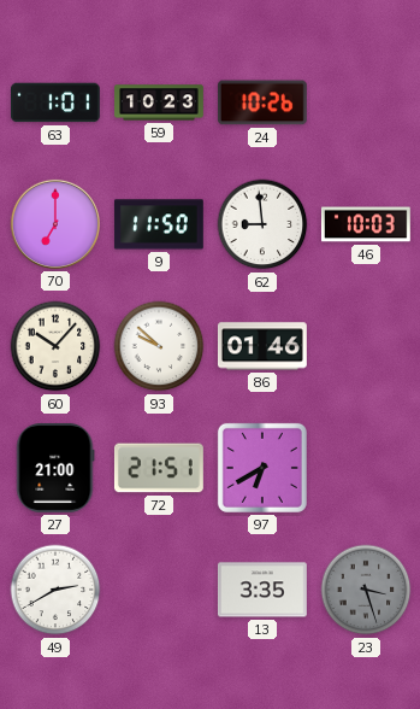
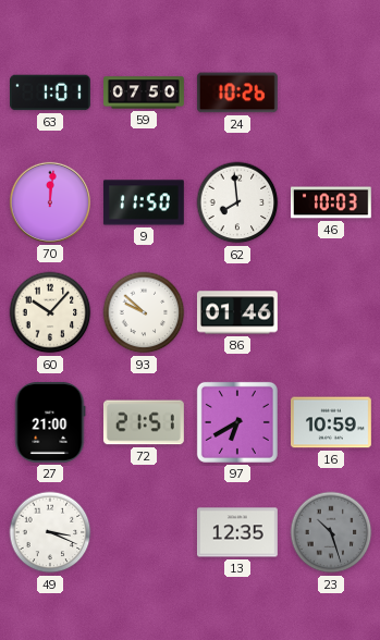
59: 10:23 -> 07:50
70: 7:00 -> 12:01
62: 8:59 -> 7:59
16: none -> 10:59
49: 2:40 -> 3:19
13: 3:35 -> 12:35
23: 3:27 -> 10:27
